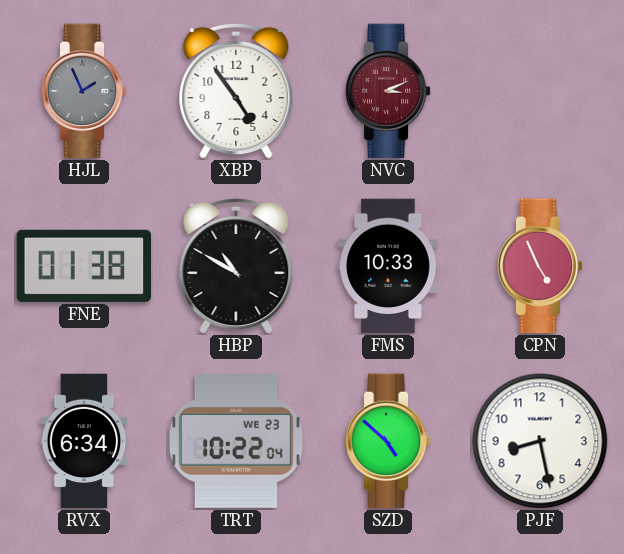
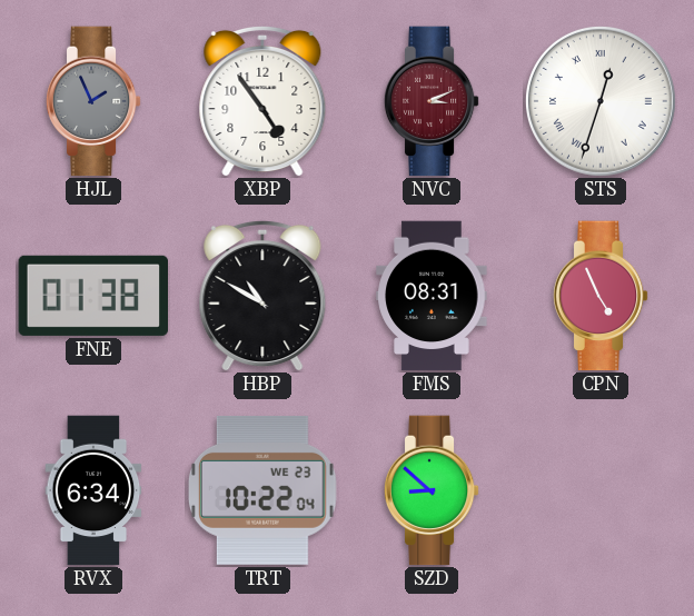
STS: none -> 12:33
FMS: 10:33 -> 08:31
SZD: 4:52 -> 8:52
PJF: 8:28 -> none
